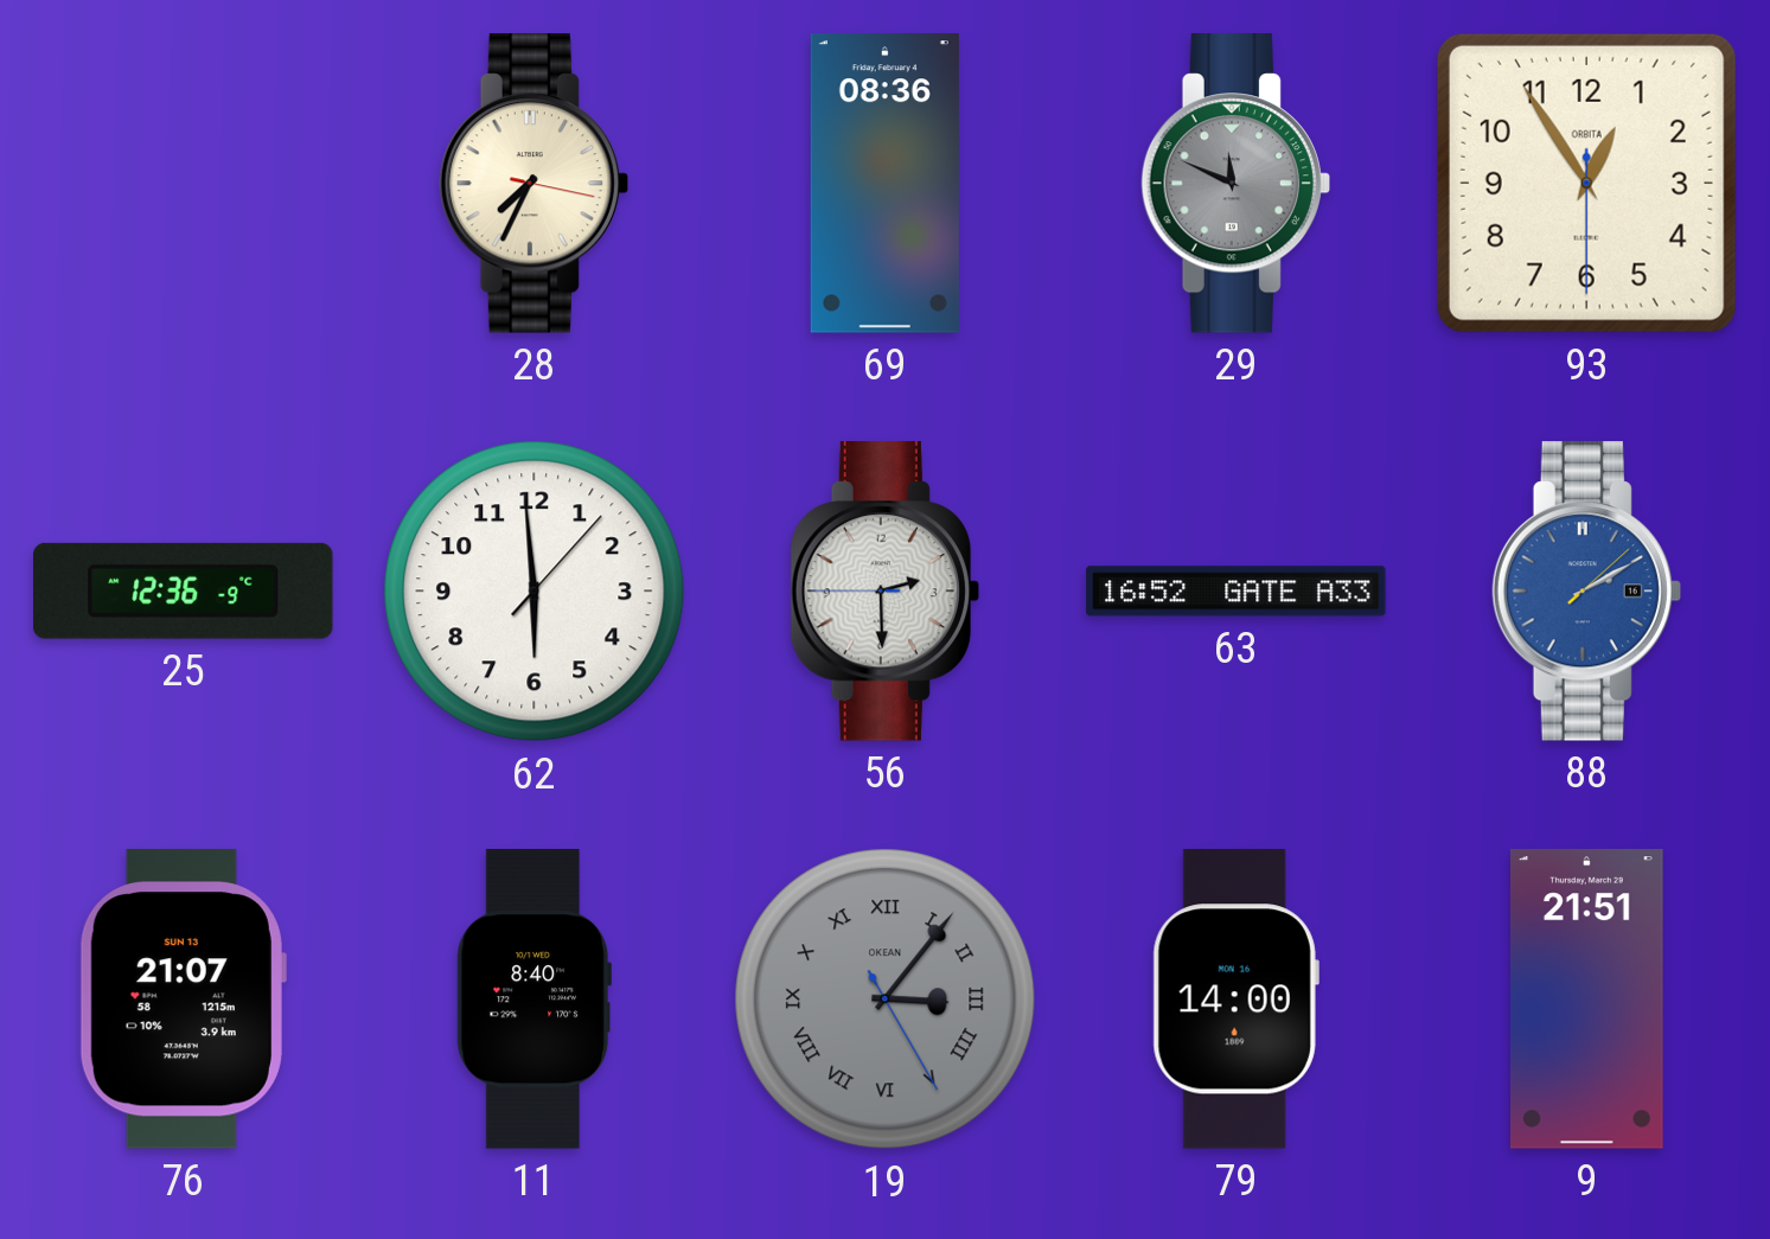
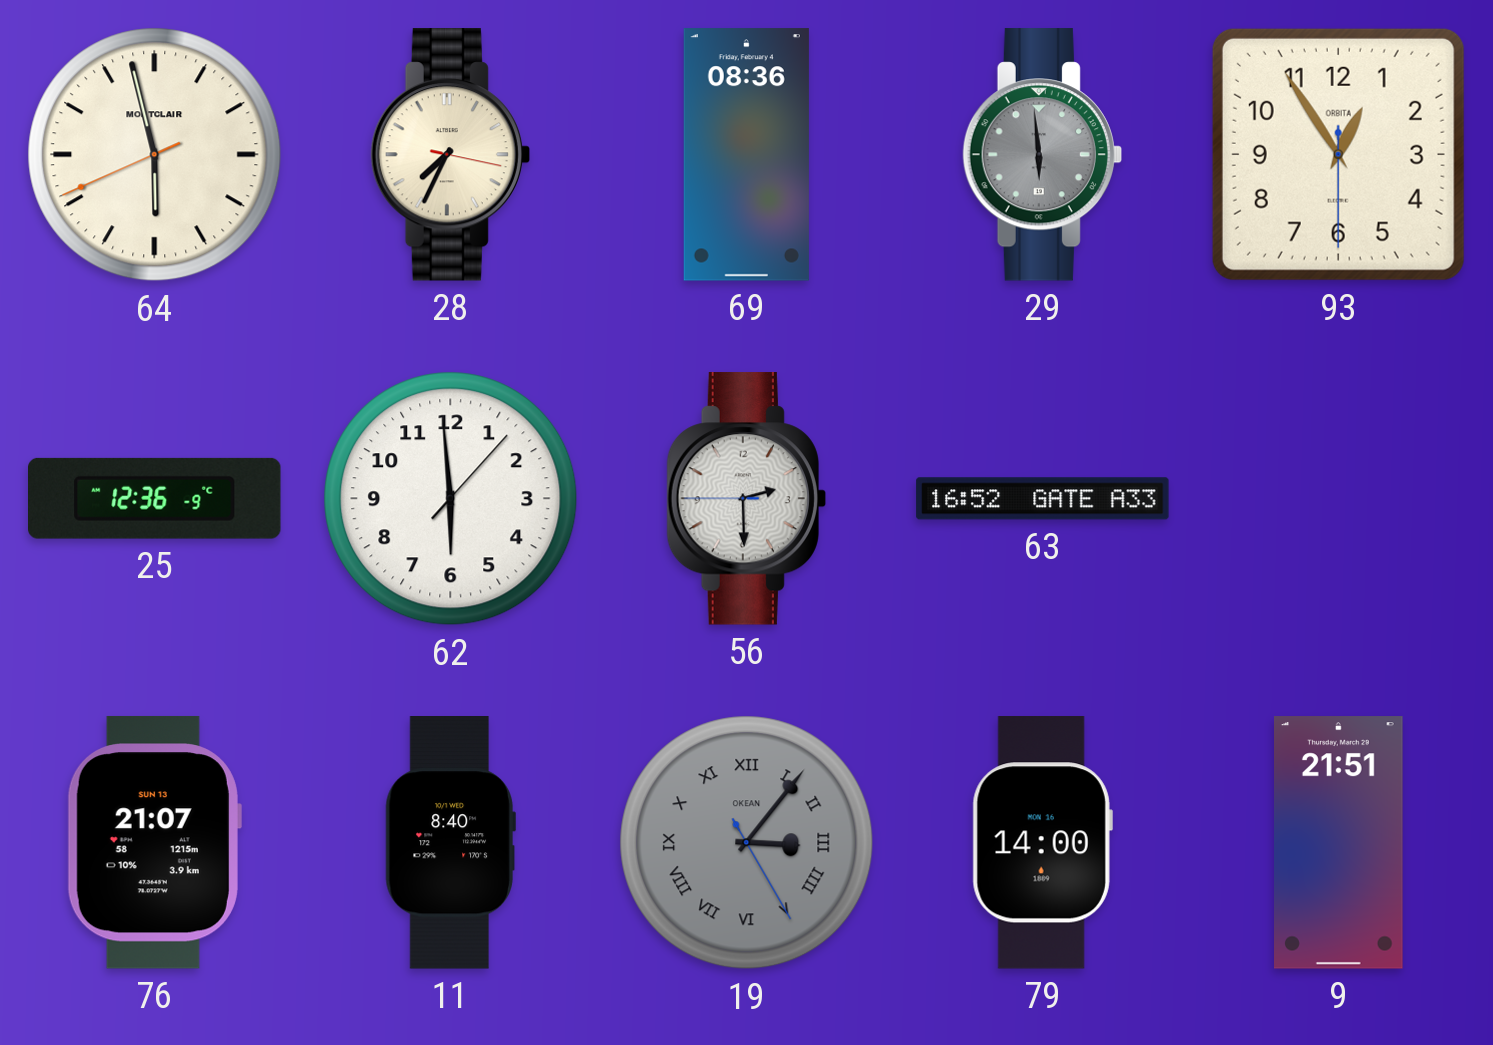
64: none -> 5:57
29: 11:49 -> 5:59
88: 2:10 -> none
